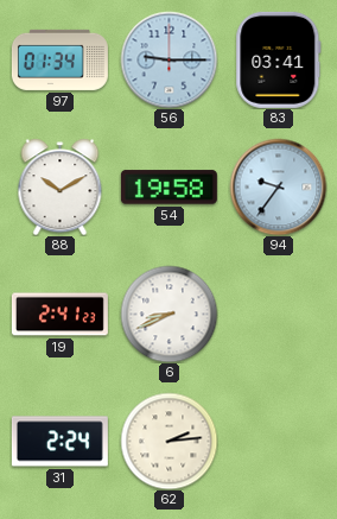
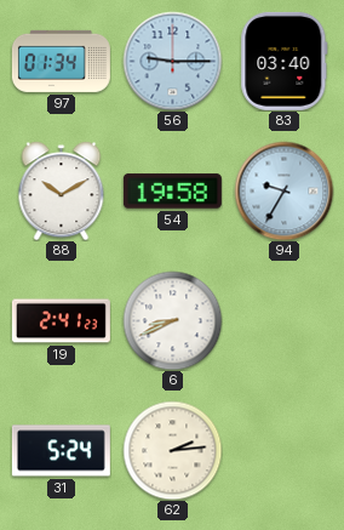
83: 03:41 -> 03:40
94: 9:36 -> 9:35
31: 2:24 -> 5:24
